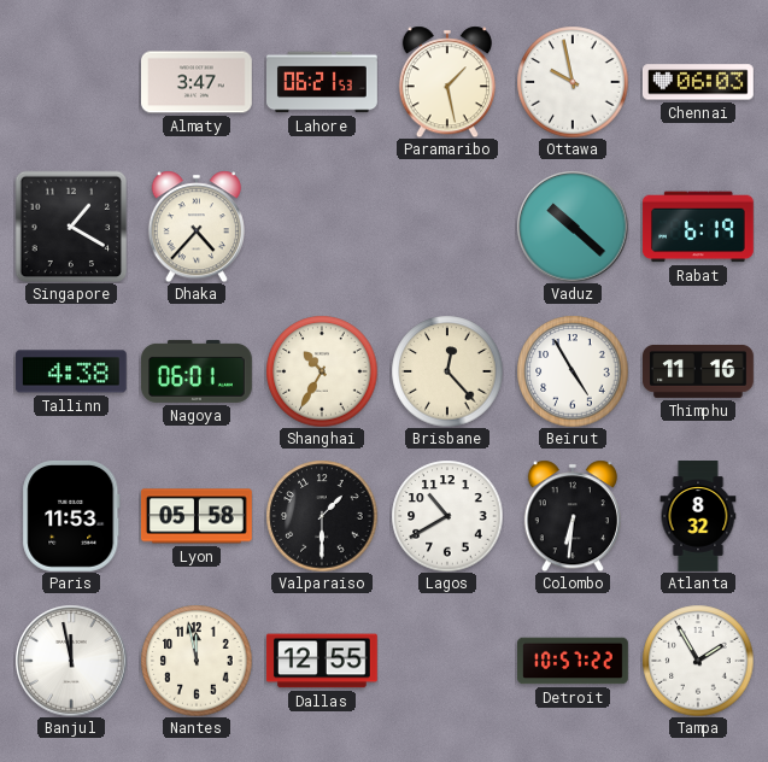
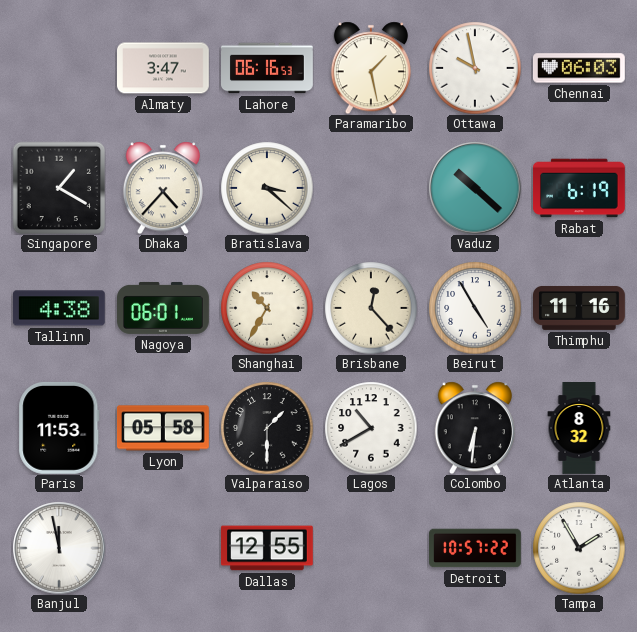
Lahore: 06:21 -> 06:16
Bratislava: none -> 3:22
Nantes: 11:58 -> none
